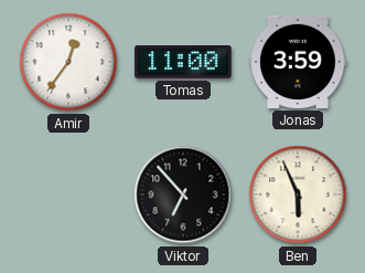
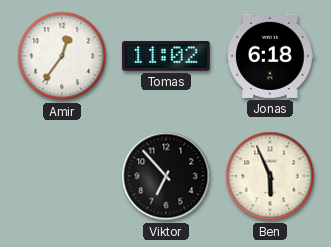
Tomas: 11:00 -> 11:02
Jonas: 3:59 -> 6:18
